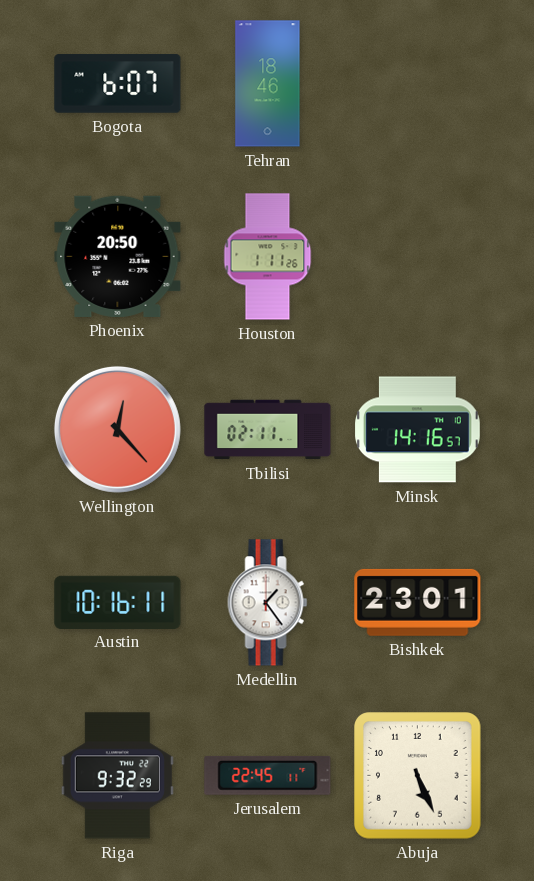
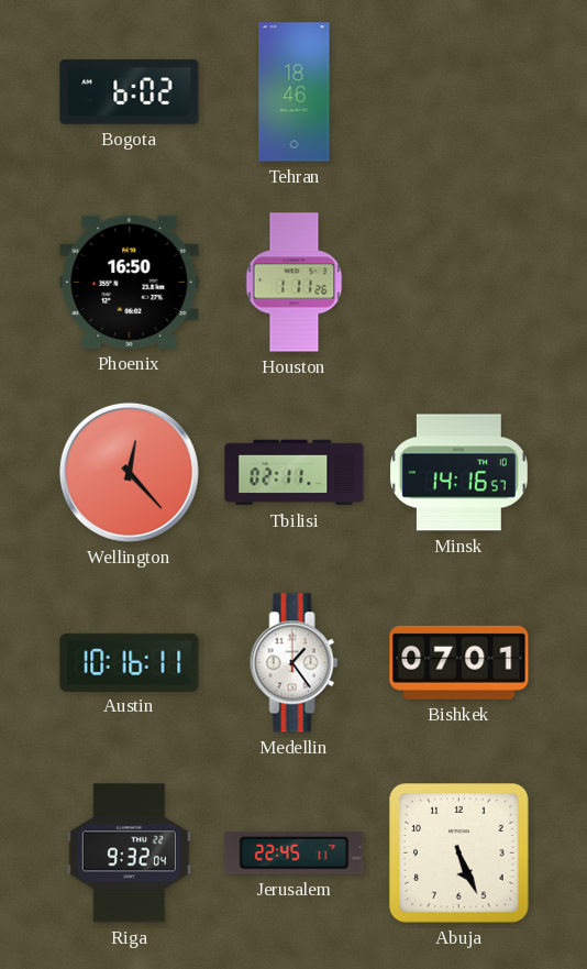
Bogota: 6:07 -> 6:02
Phoenix: 20:50 -> 16:50
Bishkek: 23:01 -> 07:01
Riga: 9:32:29 -> 9:32:04
